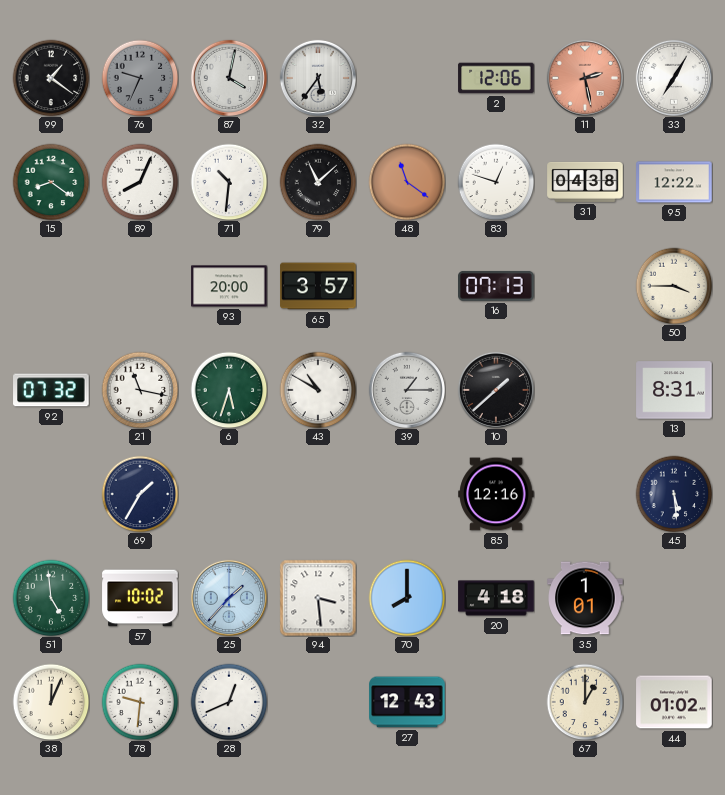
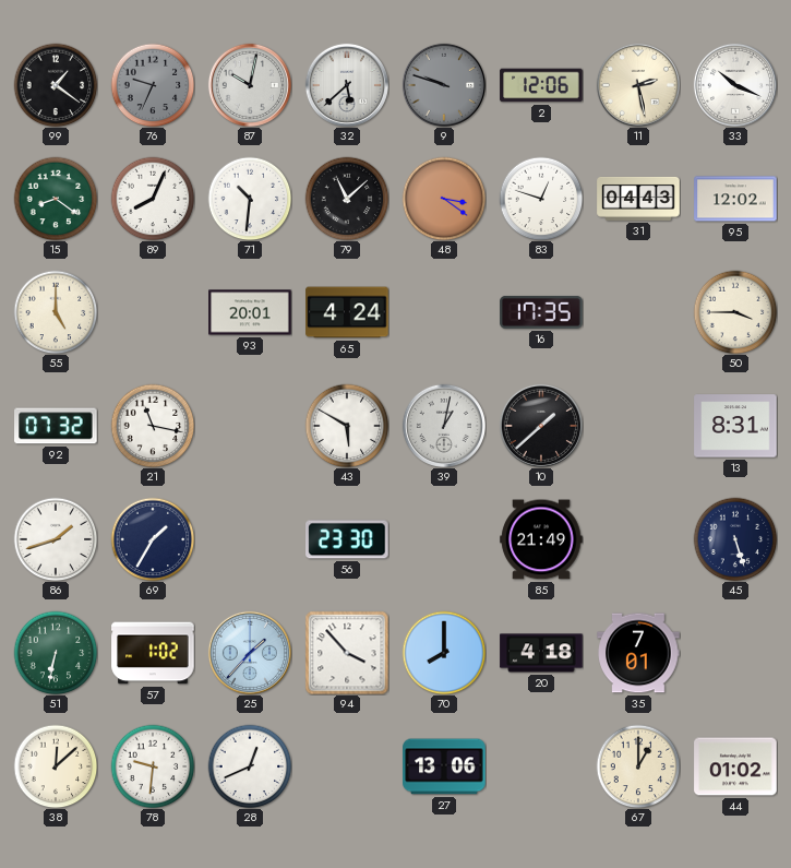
87: 4:02 -> 10:02
32: 5:36 -> 5:38
9: none -> 9:48
11 dial: salmon -> cream
33: 7:05 -> 10:19
48: 11:21 -> 3:21
31: 04:38 -> 04:43
95: 12:22 -> 12:02
55: none -> 5:00
93: 20:00 -> 20:01
65: 3:57 -> 4:24
16: 07:13 -> 17:35
6: 5:33 -> none
43: 10:50 -> 5:50
39: 1:15 -> 1:02
86: none -> 1:42
56: none -> 23:30
85: 12:16 -> 21:49
45: 5:29 -> 5:27
51: 4:59 -> 6:32
57: 10:02 -> 1:02
94: 3:29 -> 3:53
35: 1:01 -> 7:01
38: 12:04 -> 12:08
27: 12:43 -> 13:06
